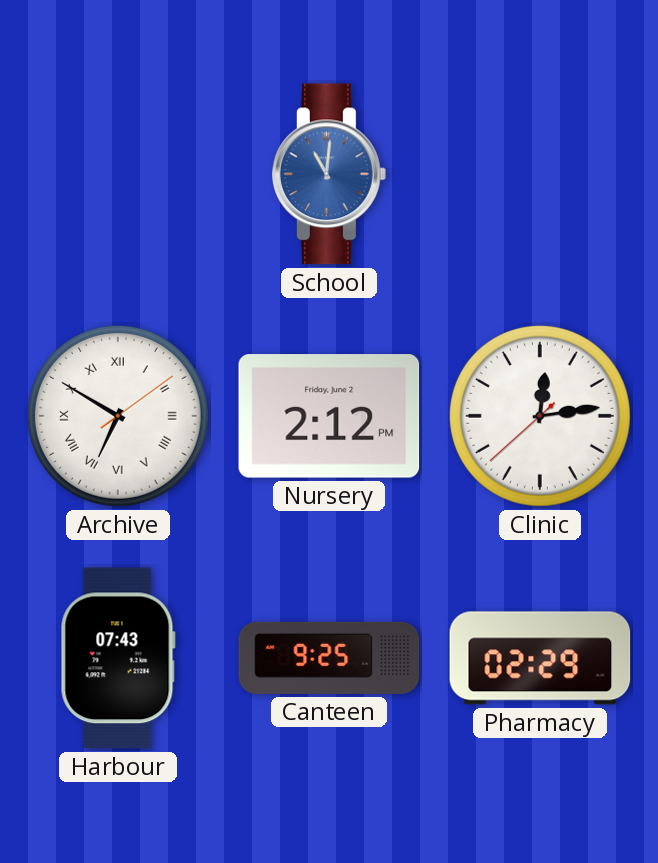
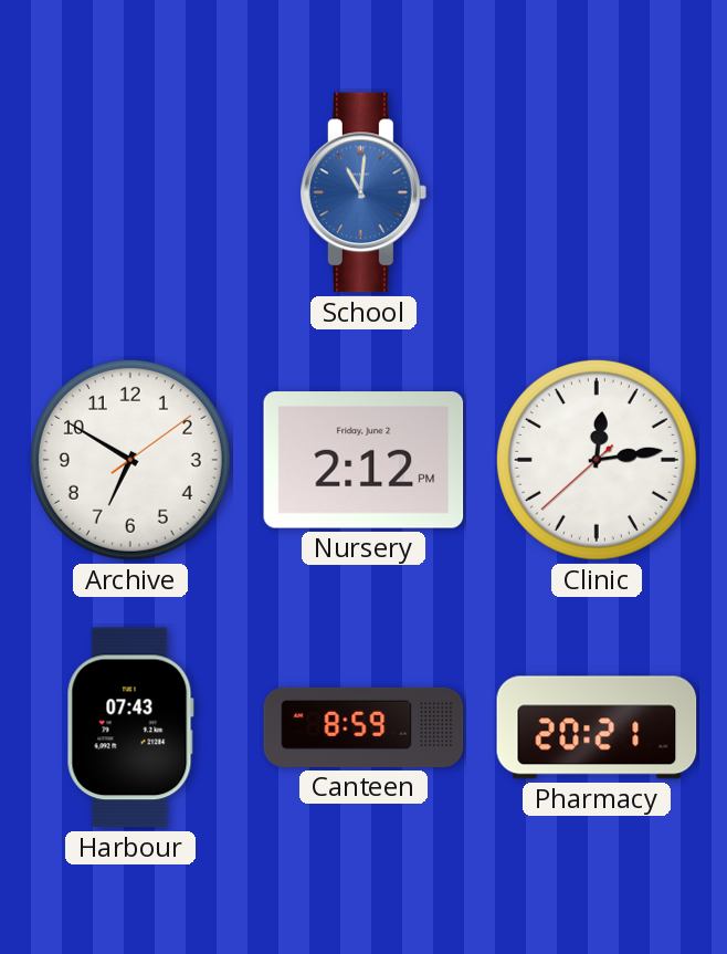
Archive numerals: Roman -> Arabic
Canteen: 9:25 -> 8:59
Pharmacy: 02:29 -> 20:21
